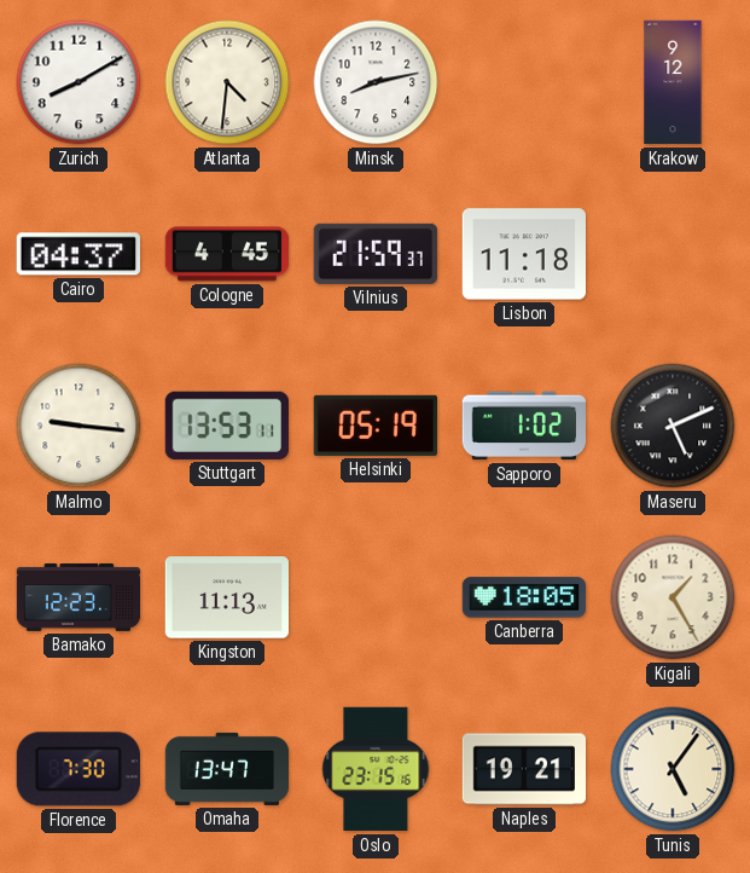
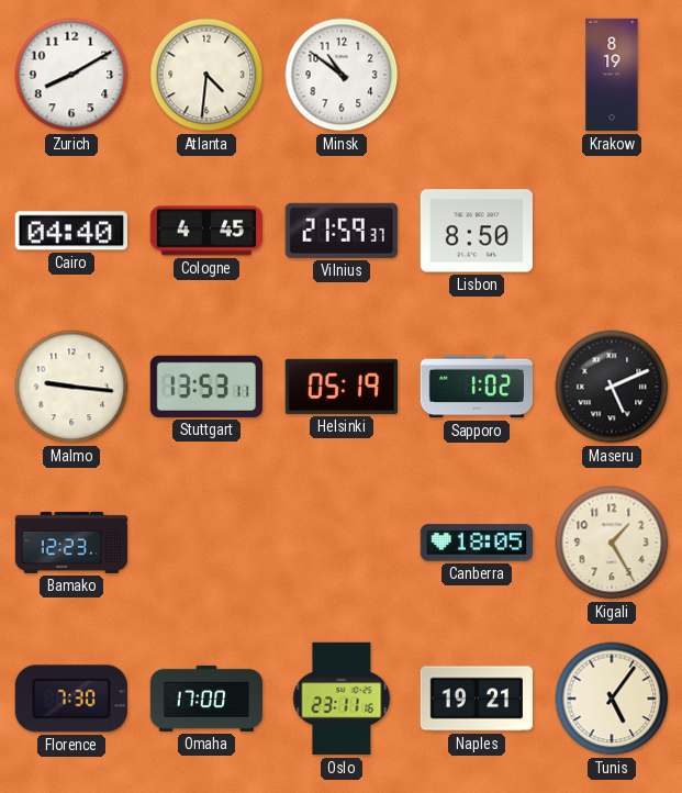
Minsk: 8:13 -> 10:51
Krakow: 9:12 -> 8:19
Cairo: 04:37 -> 04:40
Lisbon: 11:18 -> 8:50
Kingston: 11:13 -> none
Omaha: 13:47 -> 17:00
Oslo: 23:15 -> 23:11
